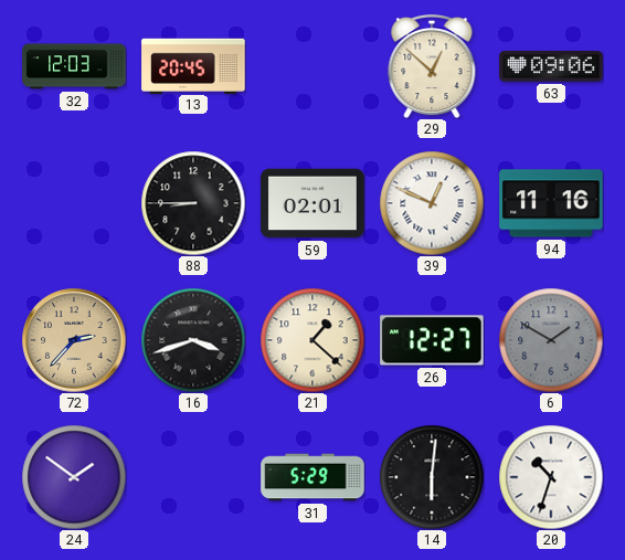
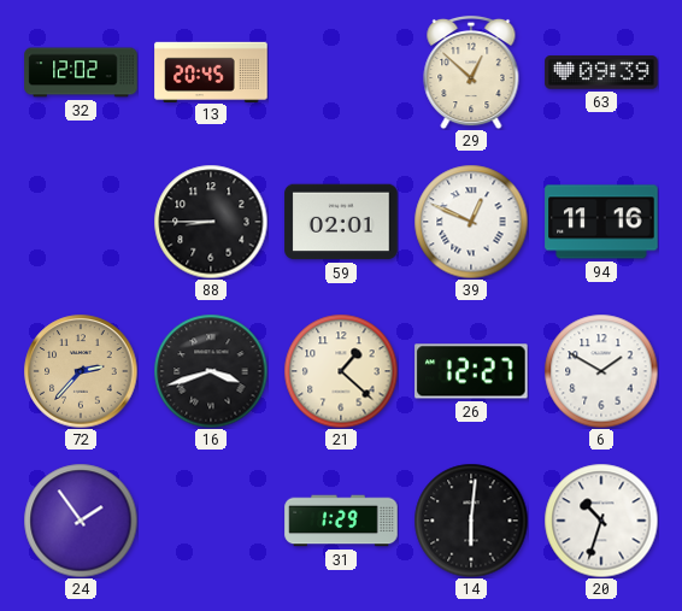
32: 12:03 -> 12:02
63: 09:06 -> 09:39
6 dial: grey -> white
24: 1:51 -> 1:54
31: 5:29 -> 1:29
